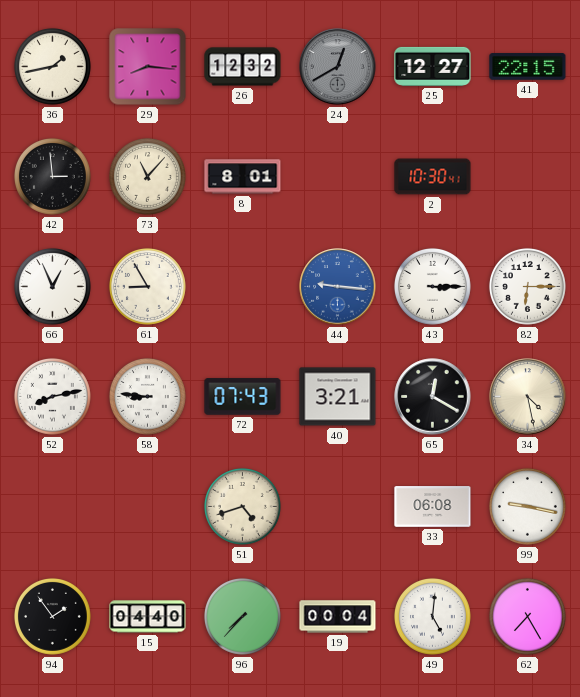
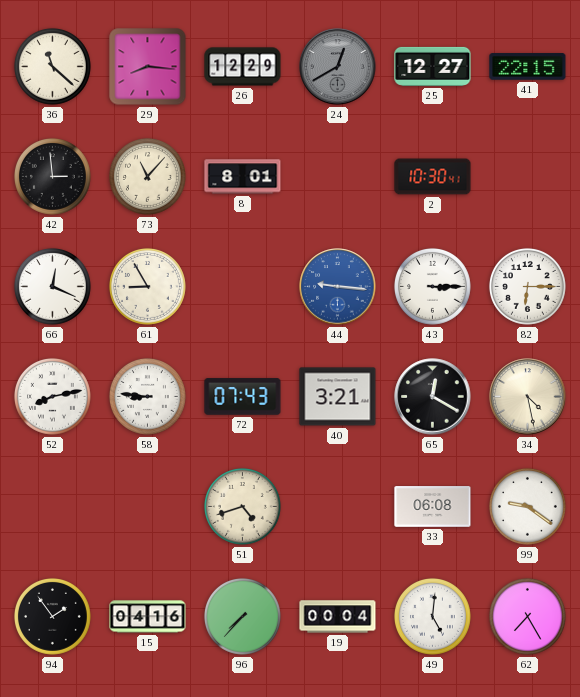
36: 1:43 -> 11:22
26: 12:32 -> 12:29
66: 12:56 -> 12:19
99: 9:17 -> 9:21
15: 04:40 -> 04:16
